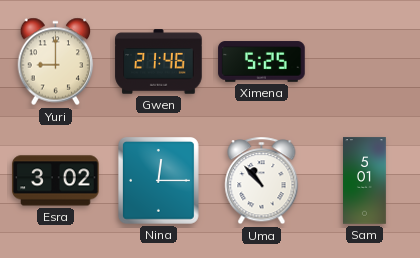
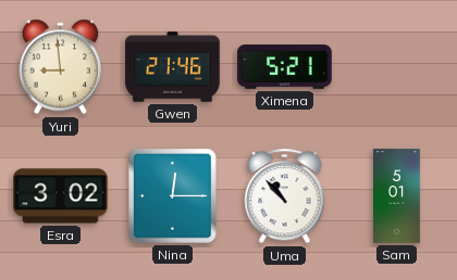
Yuri: 9:00 -> 8:59
Ximena: 5:25 -> 5:21
